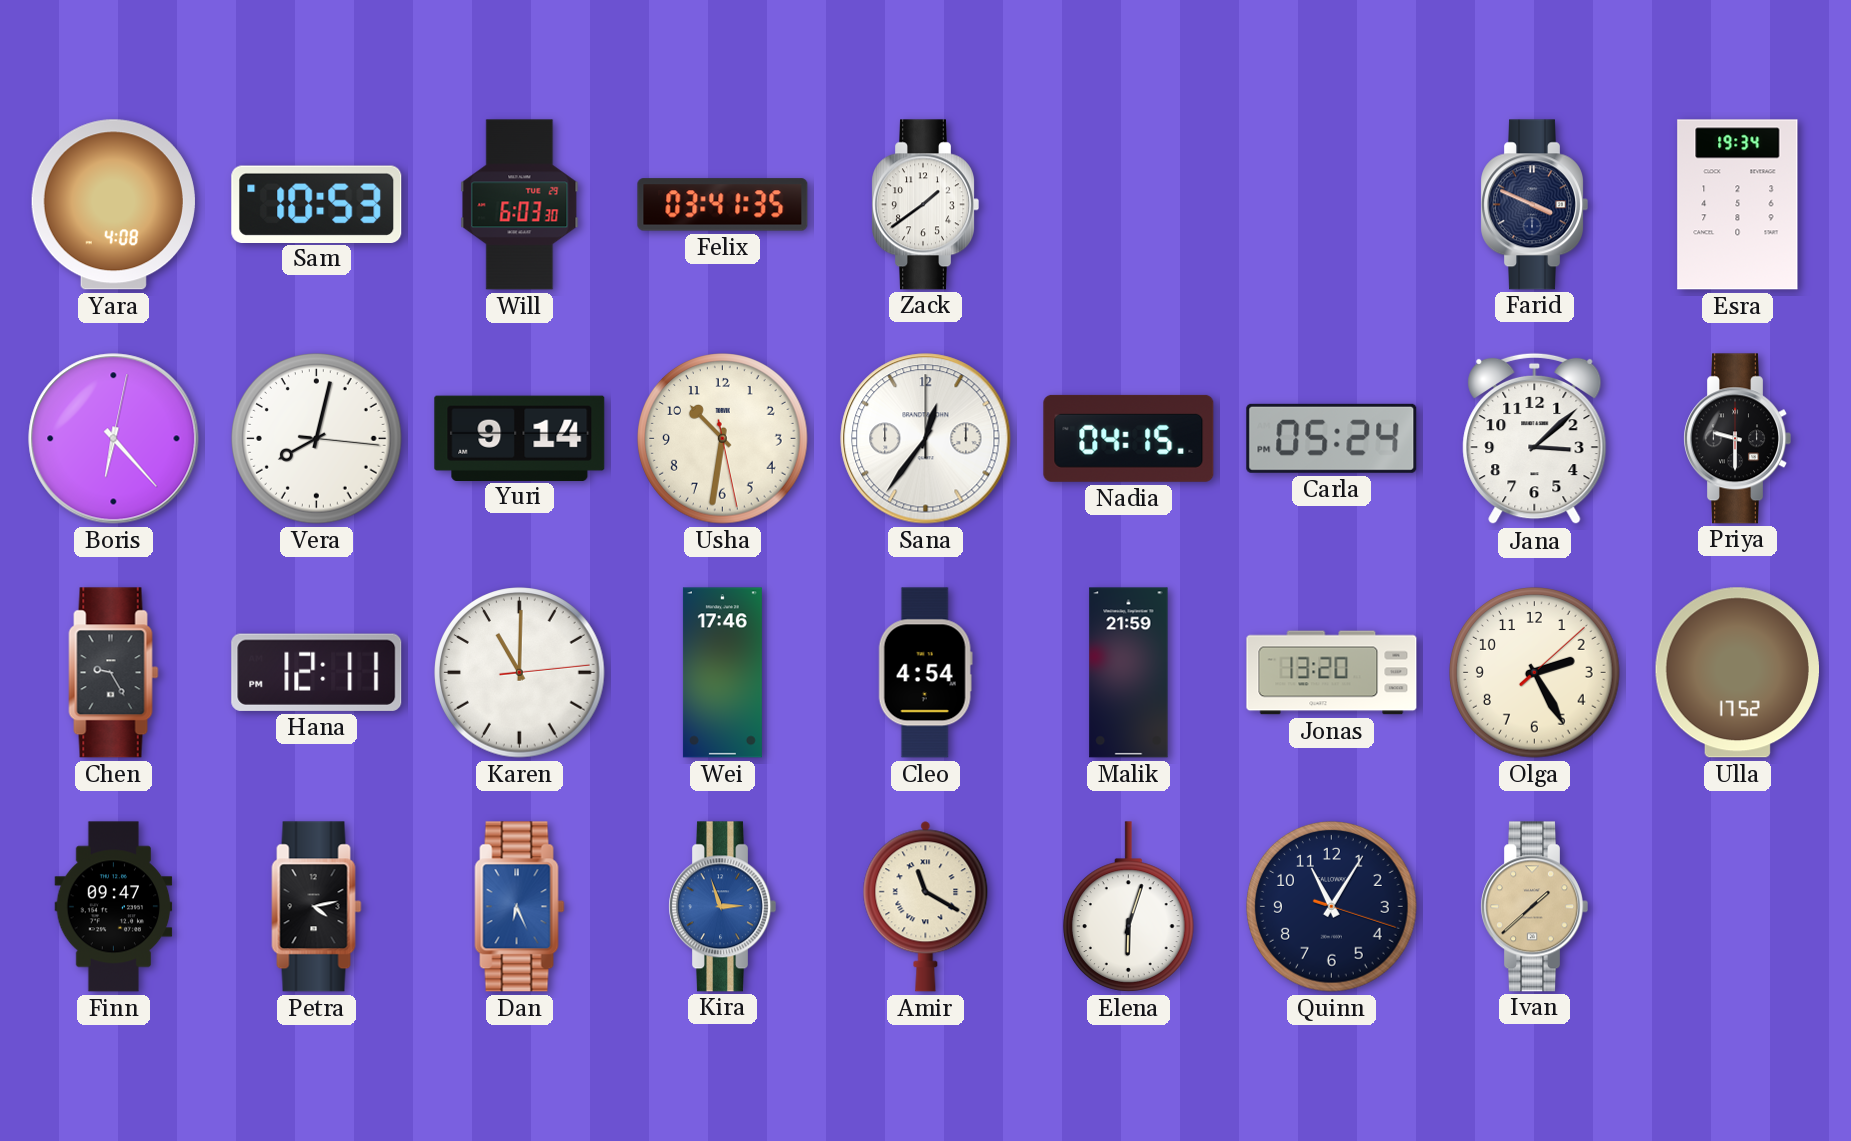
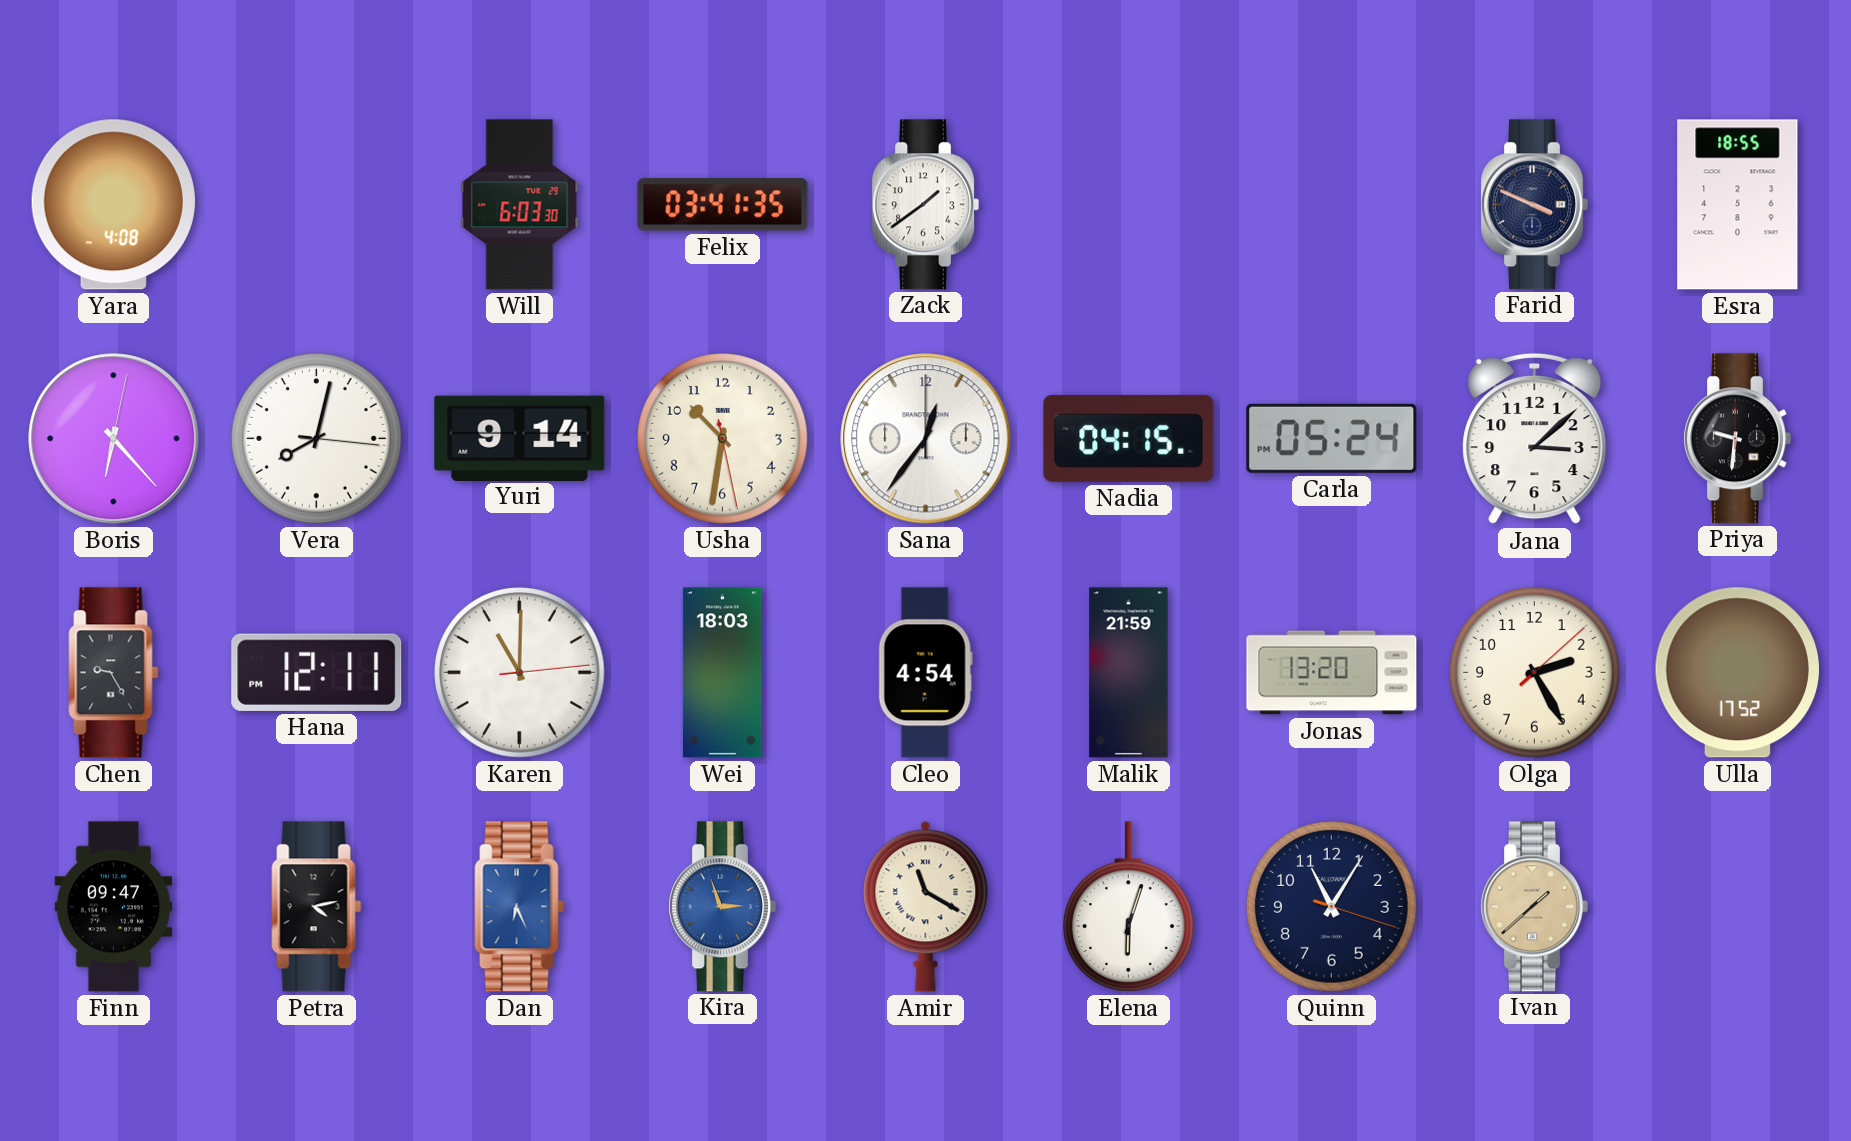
Sam: 10:53 -> none
Esra: 19:34 -> 18:55
Priya: 9:30 -> 9:31
Wei: 17:46 -> 18:03
